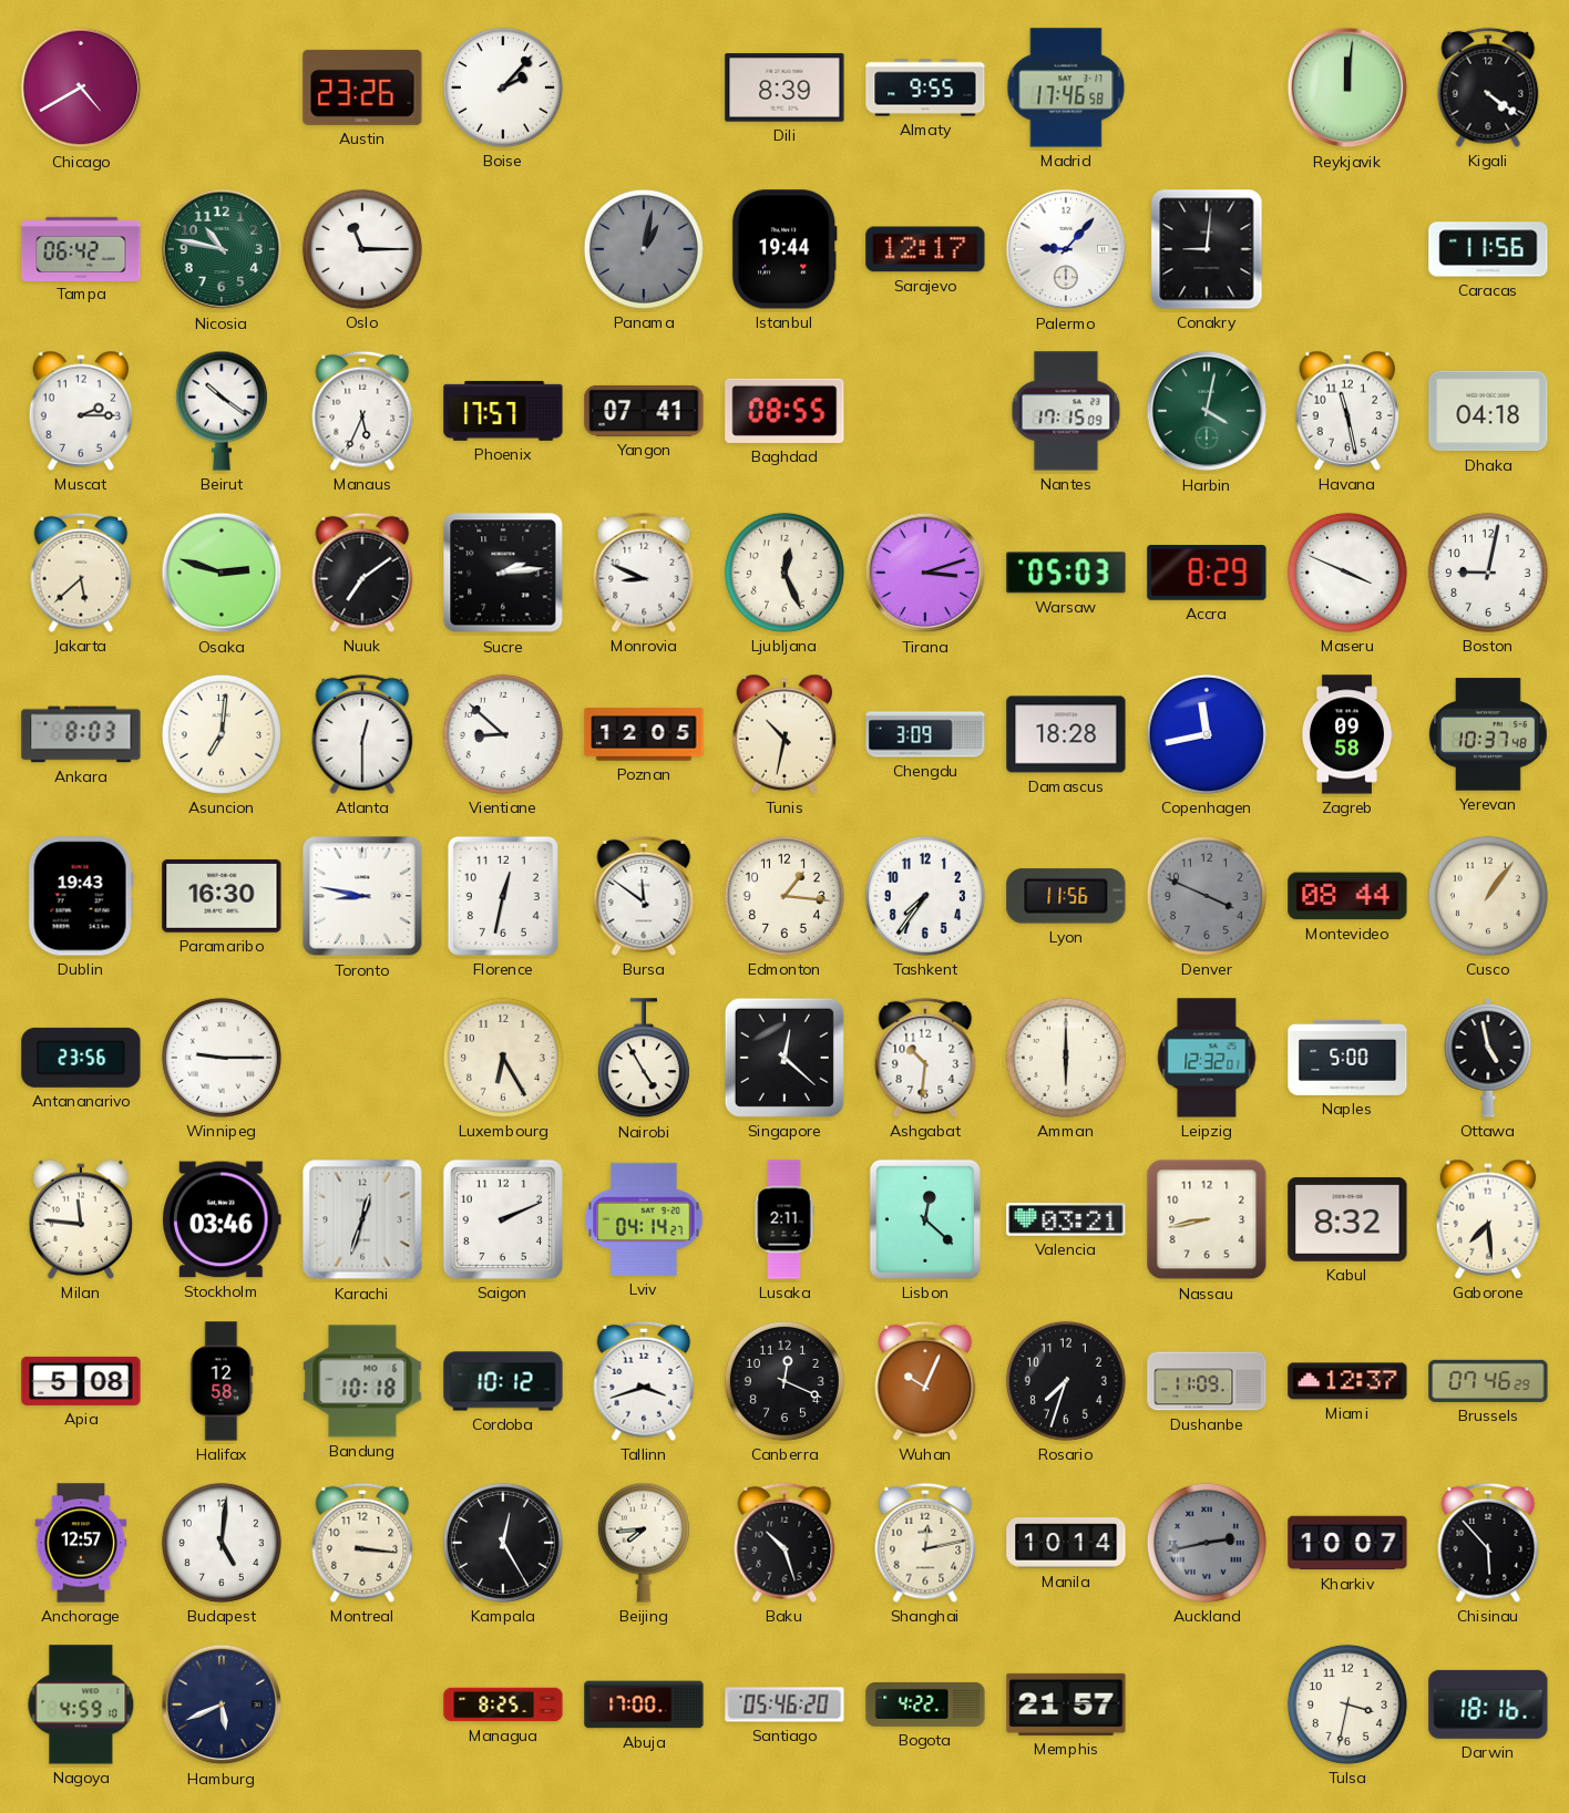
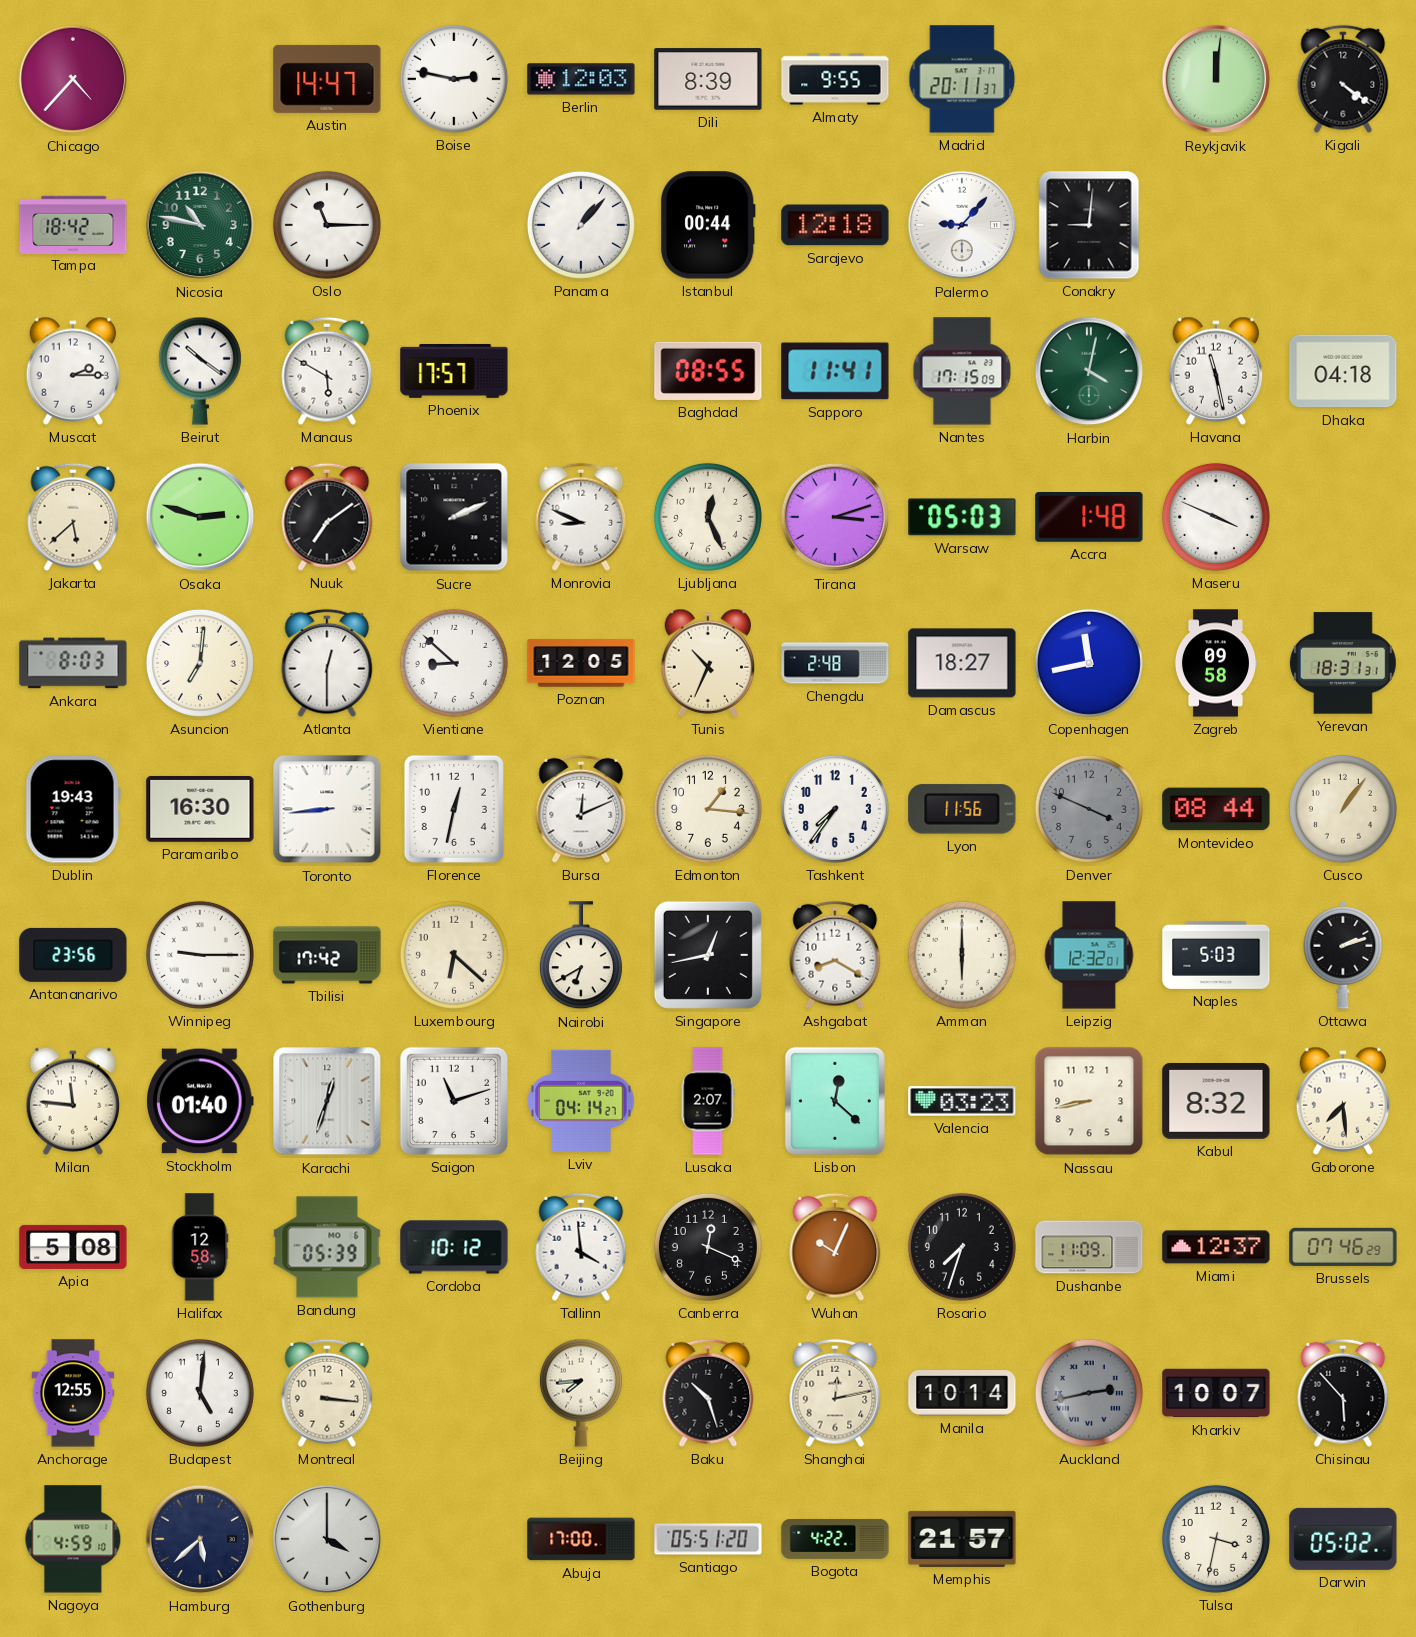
Chicago: 4:40 -> 4:37
Austin: 23:26 -> 14:47
Boise: 2:07 -> 2:47
Berlin: none -> 12:03
Madrid: 17:46 -> 20:11
Tampa: 06:42 -> 18:42
Panama: 1:02 -> 1:07
Panama dial: grey -> white
Istanbul: 19:44 -> 00:44
Sarajevo: 12:17 -> 12:18
Caracas: 11:56 -> none
Manaus: 5:34 -> 5:50
Yangon: 07:41 -> none
Sapporo: none -> 11:41
Sucre: 2:14 -> 2:11
Accra: 8:29 -> 1:48
Boston: 9:02 -> none
Tunis: 10:32 -> 10:34
Chengdu: 3:09 -> 2:48
Damascus: 18:28 -> 18:27
Yerevan: 10:37 -> 18:31
Toronto: 8:47 -> 8:44
Bursa: 11:51 -> 12:11
Tbilisi: none -> 17:42
Luxembourg: 6:25 -> 6:22
Nairobi: 4:55 -> 6:40
Singapore: 12:22 -> 12:43
Ashgabat: 10:31 -> 8:20
Naples: 5:00 -> 5:03
Ottawa: 4:58 -> 2:12
Stockholm: 03:46 -> 01:40
Saigon: 2:11 -> 11:12
Lusaka: 2:11 -> 2:07
Valencia: 03:21 -> 03:23
Bandung: 10:18 -> 05:39
Tallinn: 3:42 -> 3:59
Anchorage: 12:57 -> 12:55
Kampala: 12:25 -> none
Hamburg: 5:41 -> 5:38
Gothenburg: none -> 4:00
Managua: 8:25 -> none
Santiago: 05:46 -> 05:51
Darwin: 18:16 -> 05:02
